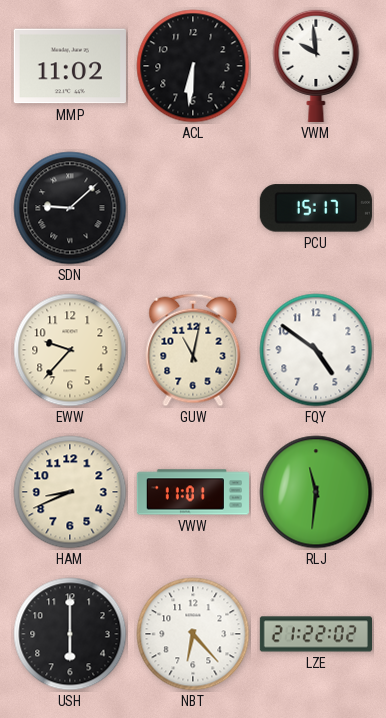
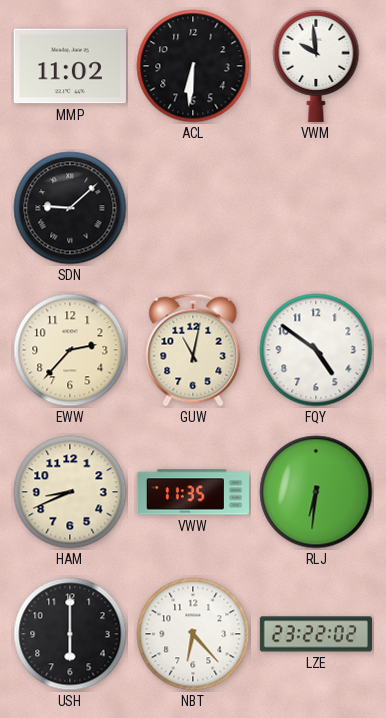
PCU: 15:17 -> none
EWW: 9:37 -> 2:37
VWW: 11:01 -> 11:35
RLJ: 11:31 -> 6:31
LZE: 21:22 -> 23:22
